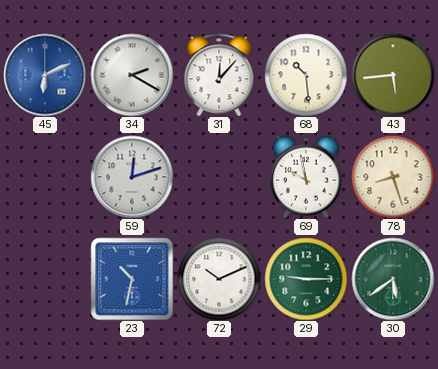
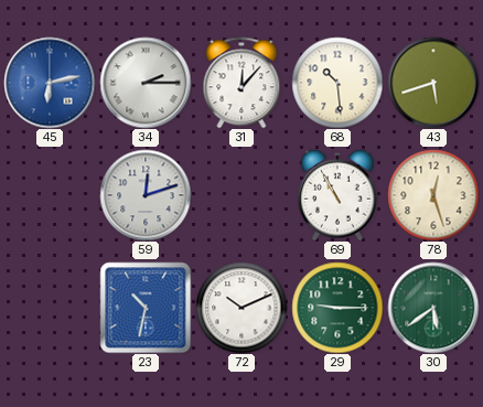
45: 6:11 -> 6:13
34: 2:20 -> 2:15
43: 5:44 -> 5:42
69: 9:58 -> 10:55
78: 8:27 -> 12:27
